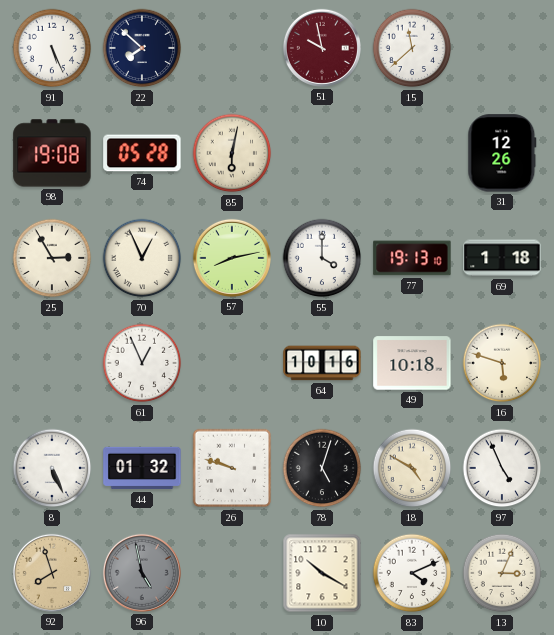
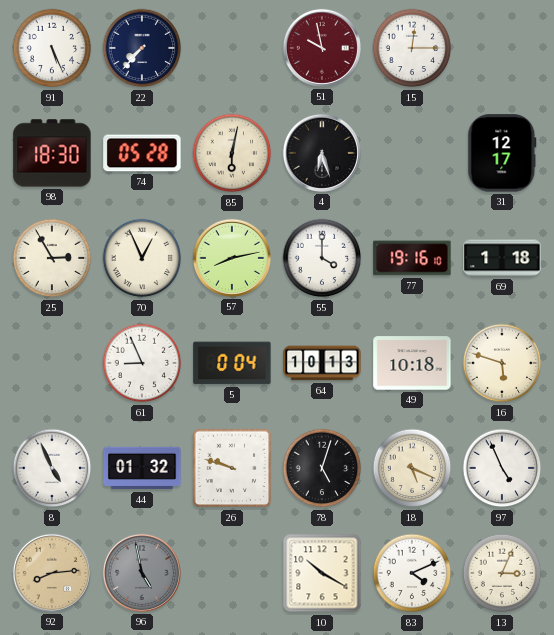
22: 7:52 -> 7:37
15: 11:38 -> 12:15
98: 19:08 -> 18:30
4: none -> 6:27
31: 12:26 -> 12:17
77: 19:13 -> 19:16
61: 12:56 -> 8:56
5: none -> 0:04
64: 10:16 -> 10:13
8: 5:26 -> 4:56
18: 4:50 -> 5:19
92: 7:57 -> 8:14
